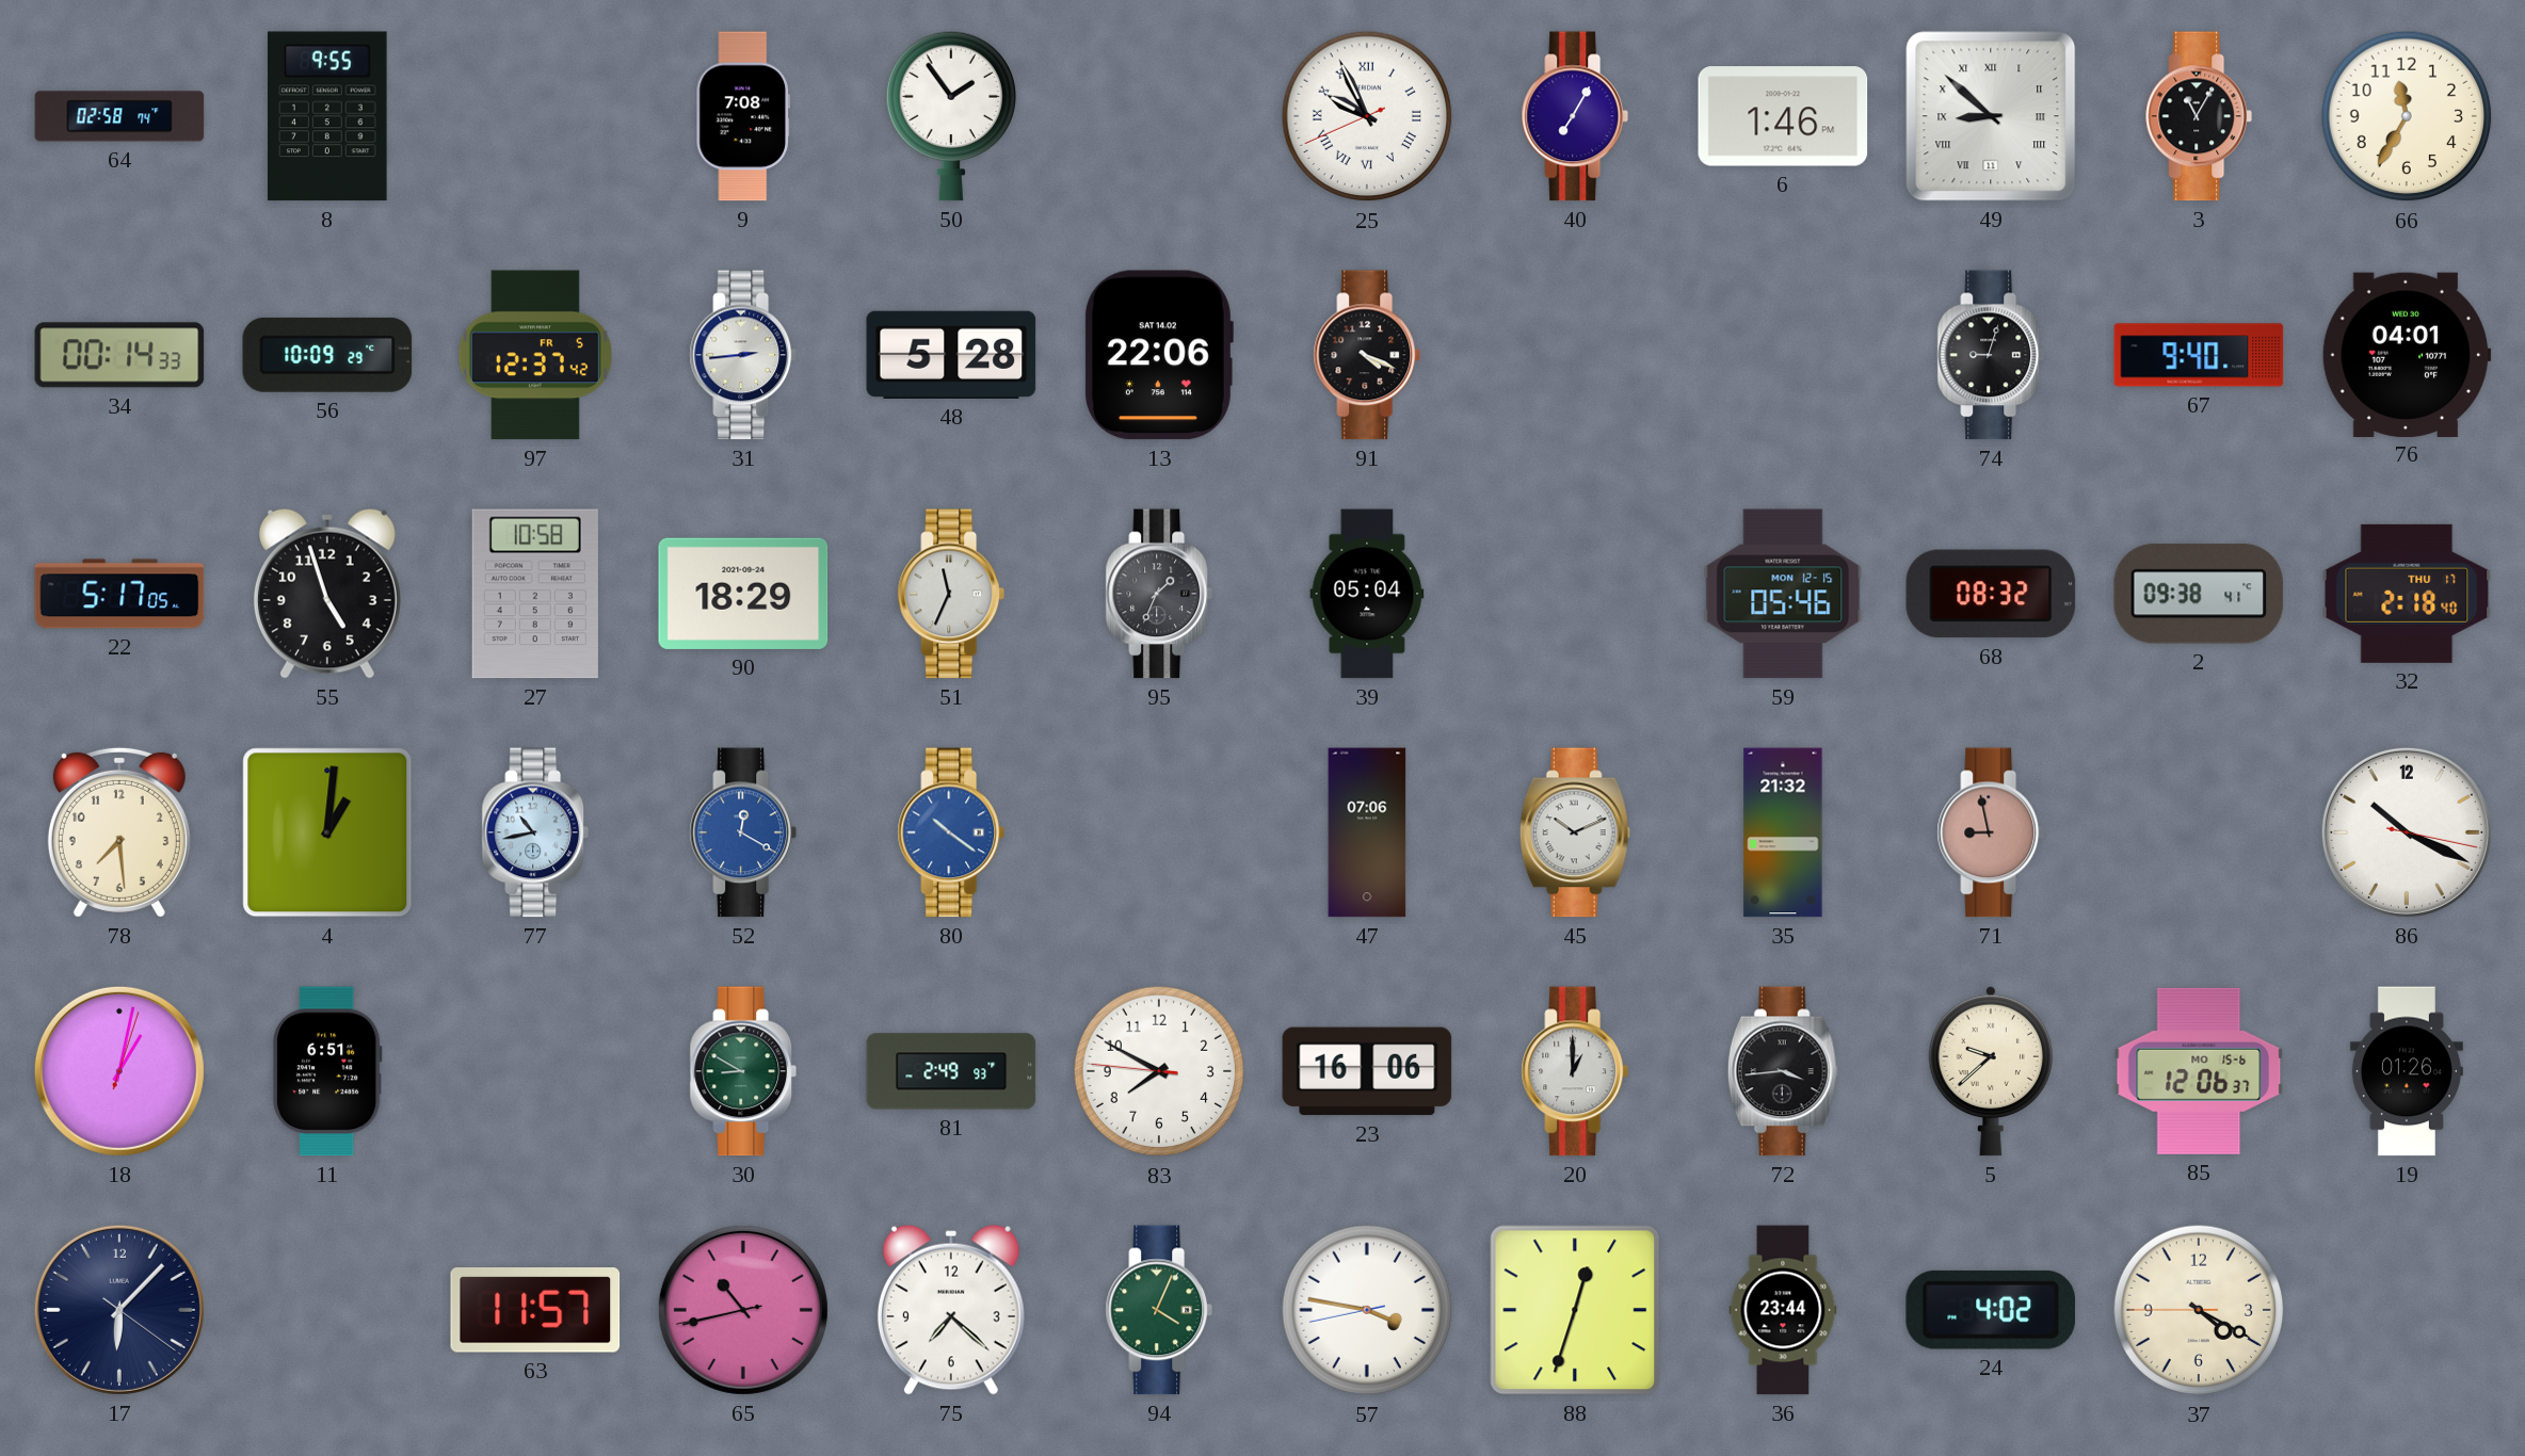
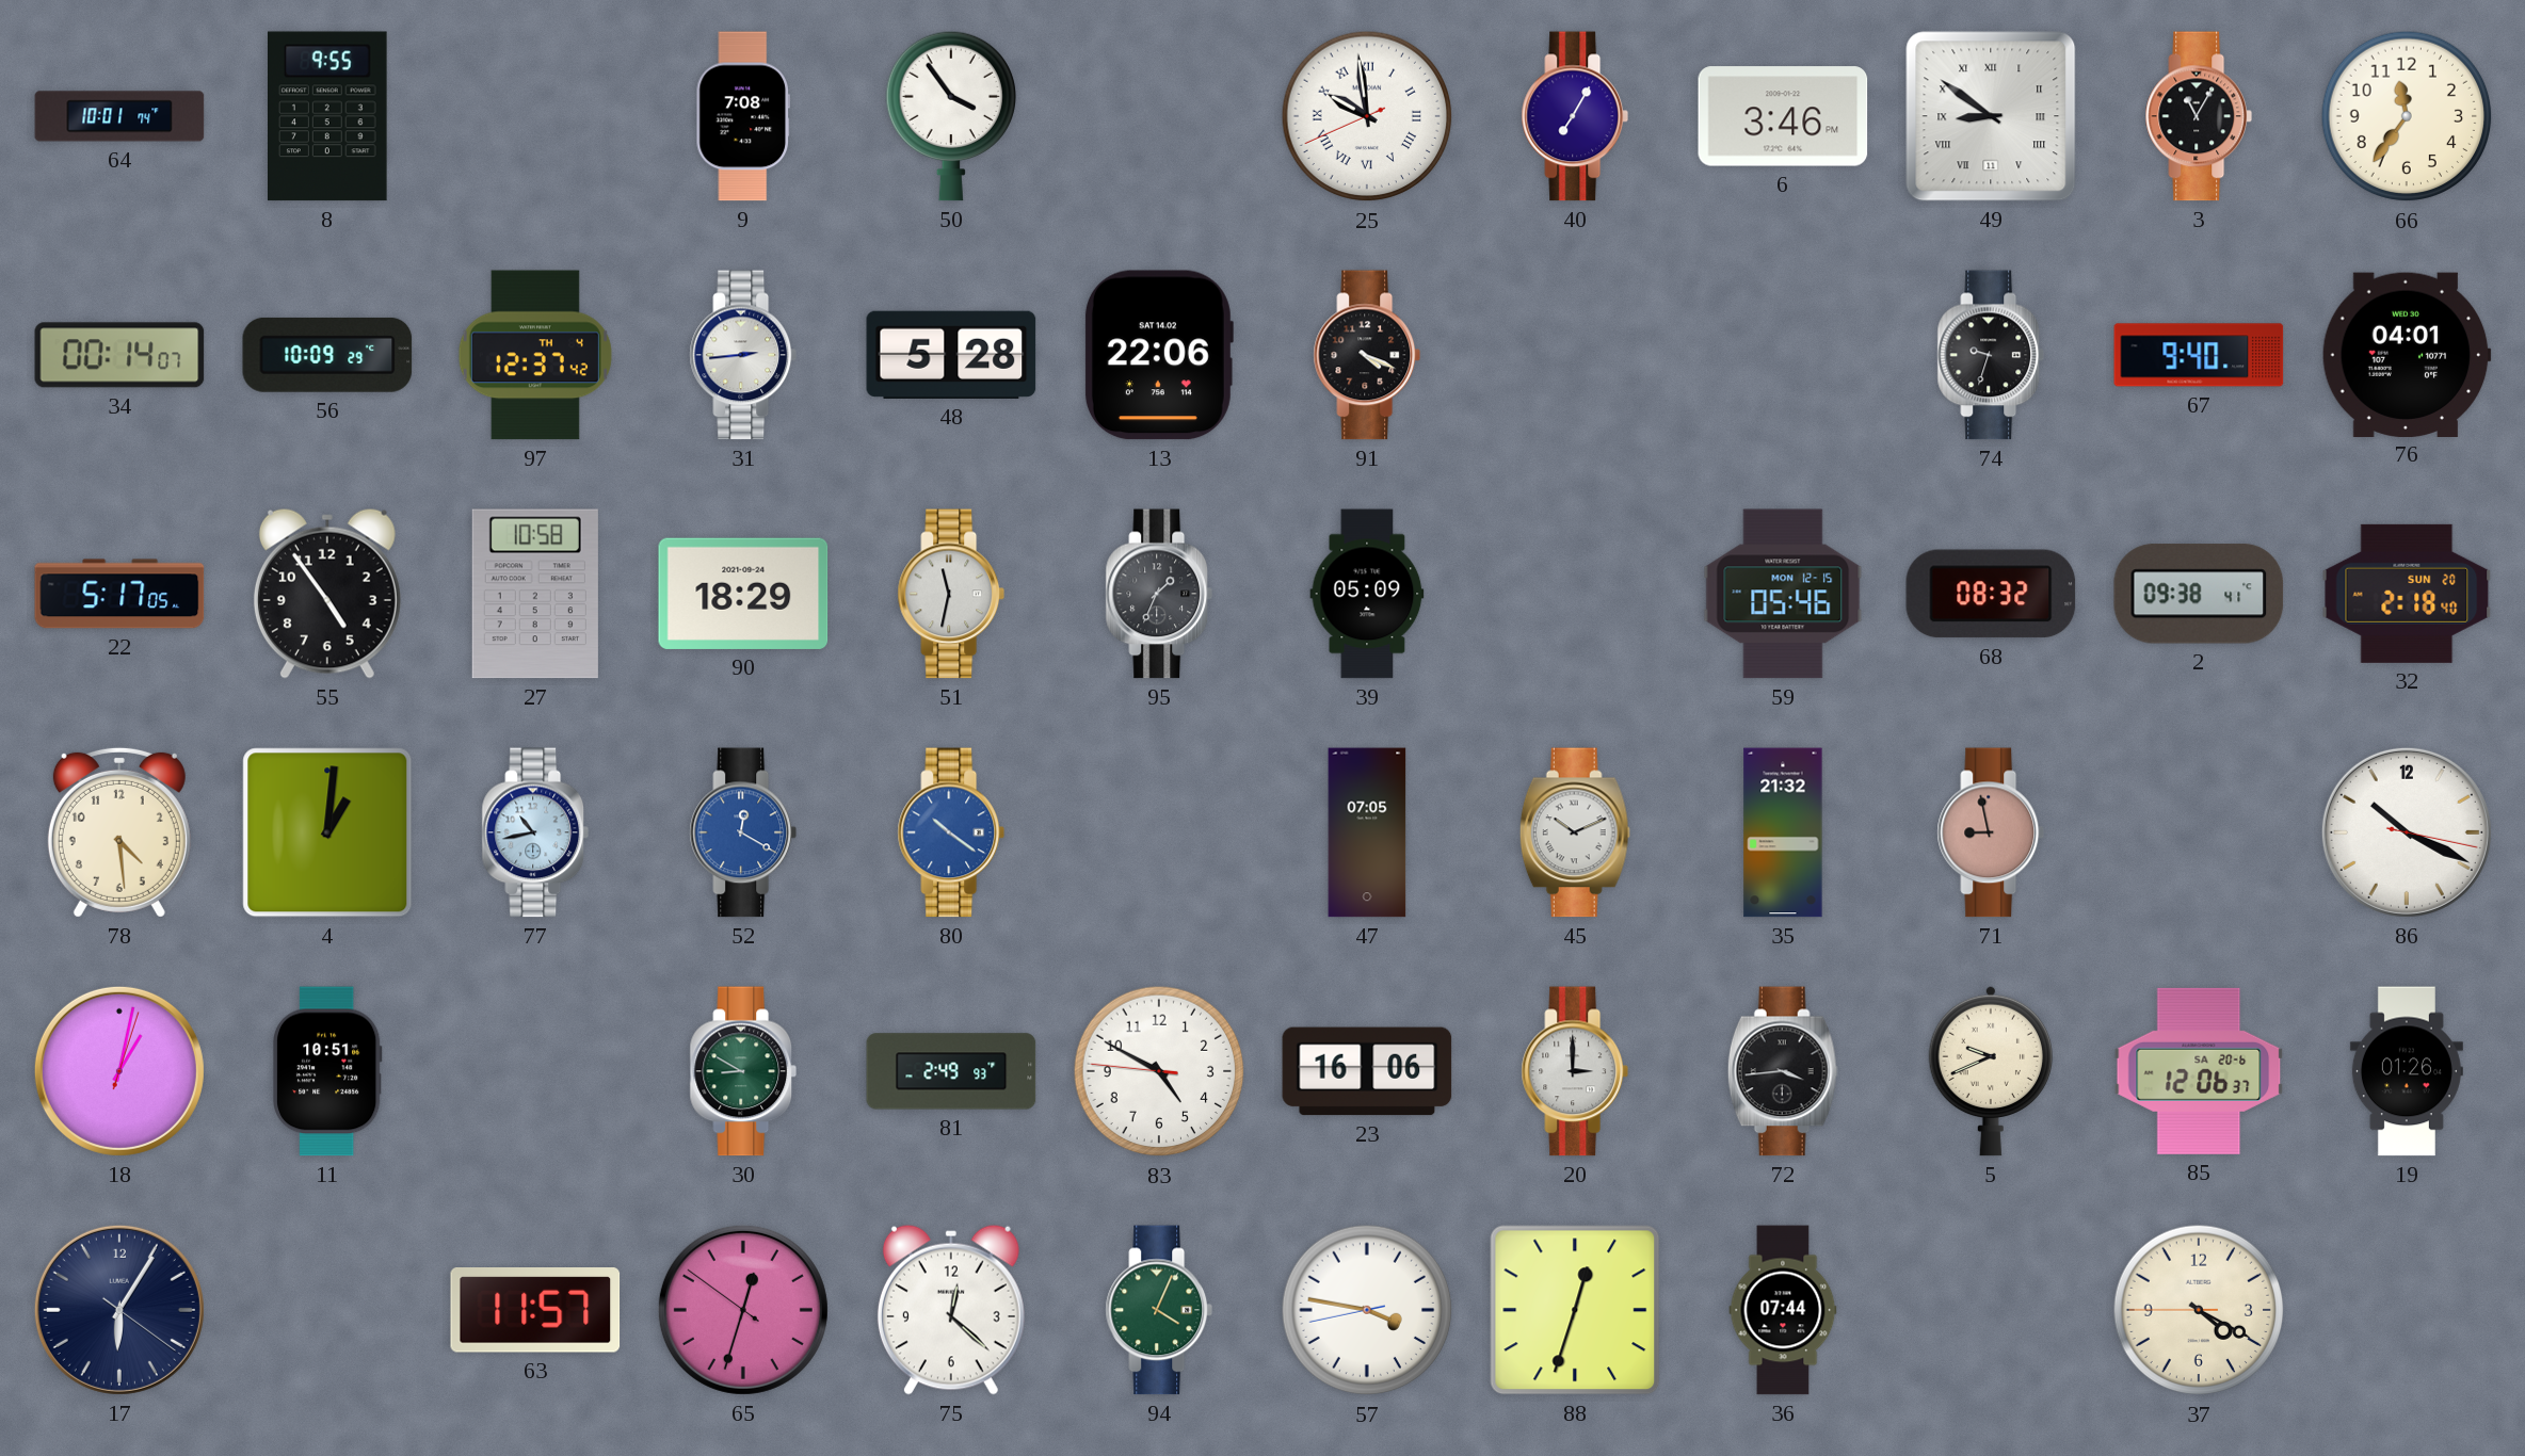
64: 02:58 -> 10:01
50: 1:54 -> 3:54
25: 9:55 -> 9:58
6: 1:46 -> 3:46
49: 8:52 -> 8:51
66: 11:35 -> 11:36
34: 00:14:33 -> 00:14:07
97 date: FR 5 -> TH 4
74: 9:03 -> 9:33
55: 4:57 -> 4:54
51: 11:34 -> 11:32
39: 05:04 -> 05:09
32 date: THU 17 -> SUN 20
78: 7:29 -> 4:29
47: 07:06 -> 07:05
11: 6:51 -> 10:51
83: 7:49 -> 4:49
20: 1:00 -> 3:00
5: 9:38 -> 9:41
85 date: MO 15-6 -> SA 20-6
17: 6:07 -> 6:05
65: 10:42 -> 12:32
75: 7:22 -> 12:22
36: 23:44 -> 07:44
24: 4:02 -> none
